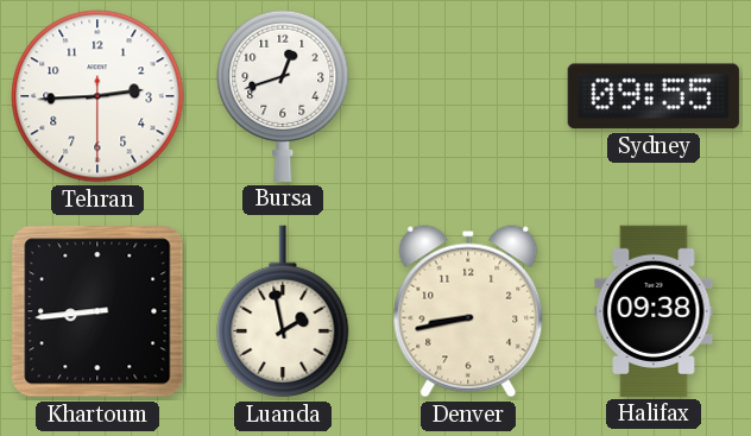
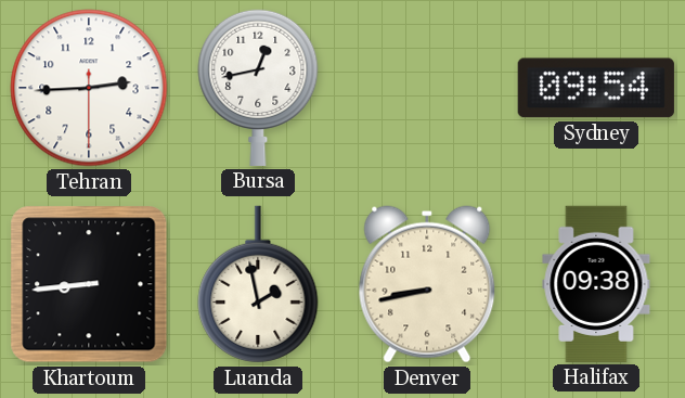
Bursa: 12:42 -> 12:43
Sydney: 09:55 -> 09:54
